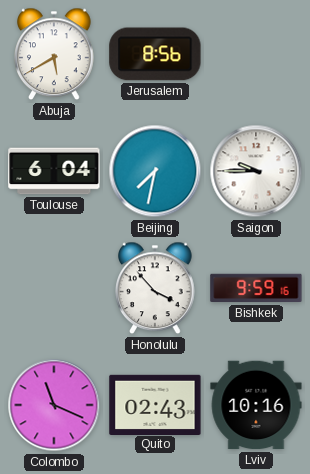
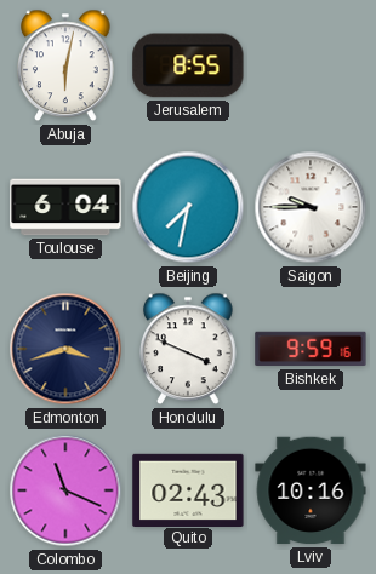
Abuja: 5:40 -> 6:02
Jerusalem: 8:56 -> 8:55
Edmonton: none -> 3:42
Honolulu: 3:53 -> 3:49
